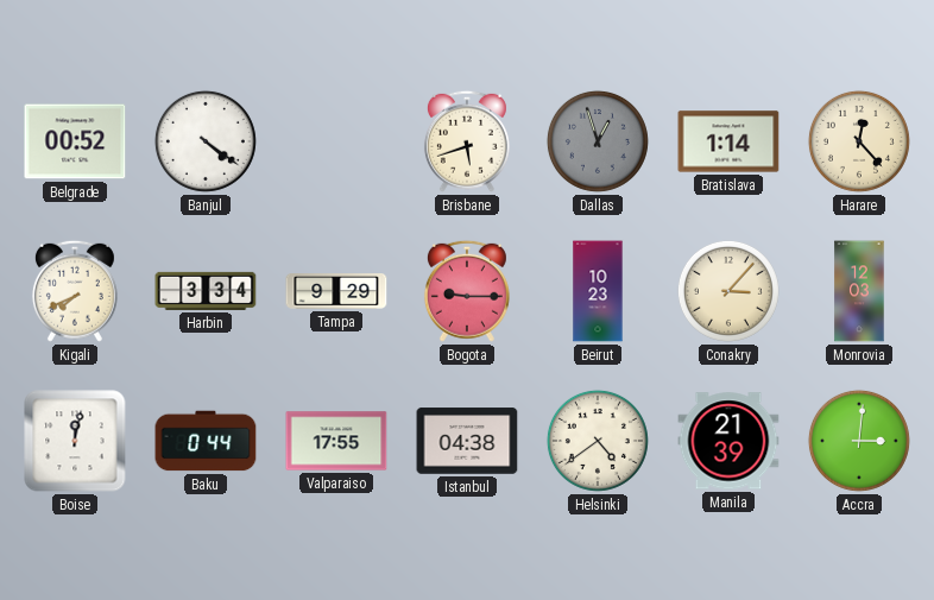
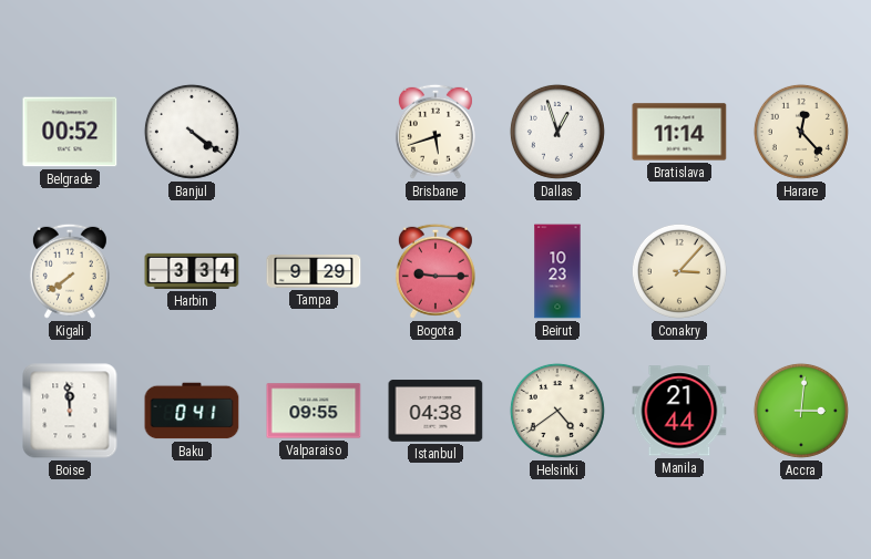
Dallas dial: grey -> white
Bratislava: 1:14 -> 11:14
Kigali: 7:41 -> 7:39
Monrovia: 12:03 -> none
Boise: 12:02 -> 11:59
Baku: 0:44 -> 0:41
Valparaiso: 17:55 -> 09:55
Manila: 21:39 -> 21:44
